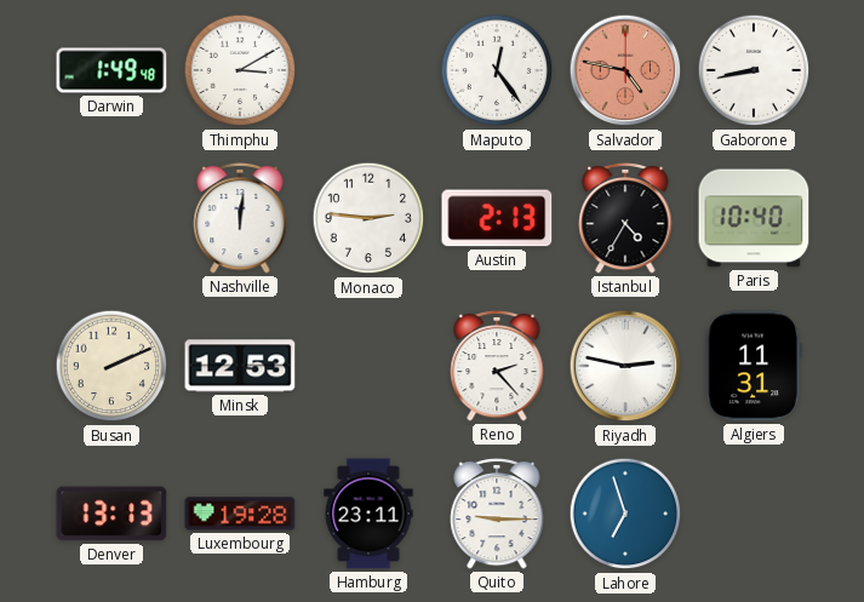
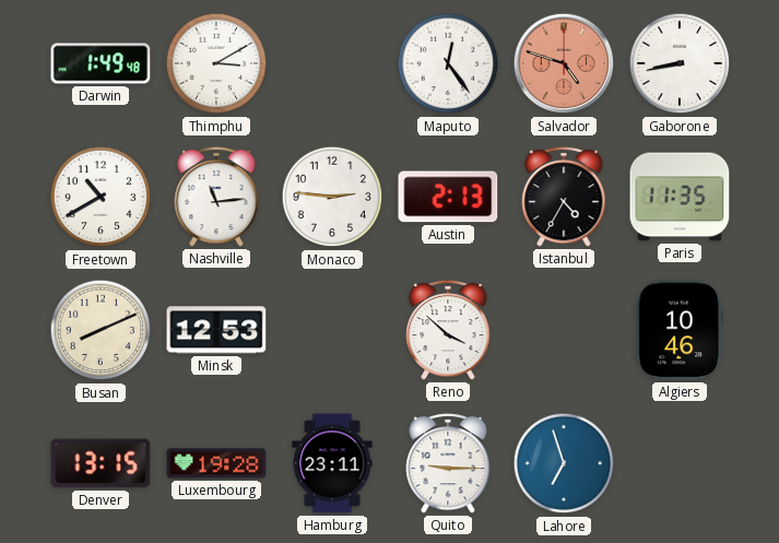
Salvador: 4:47 -> 4:48
Freetown: none -> 10:40
Nashville: 12:01 -> 11:14
Paris: 10:40 -> 11:35
Busan: 2:11 -> 8:11
Reno: 2:23 -> 3:52
Riyadh: 2:47 -> none
Algiers: 11:31 -> 10:46
Denver: 13:13 -> 13:15
